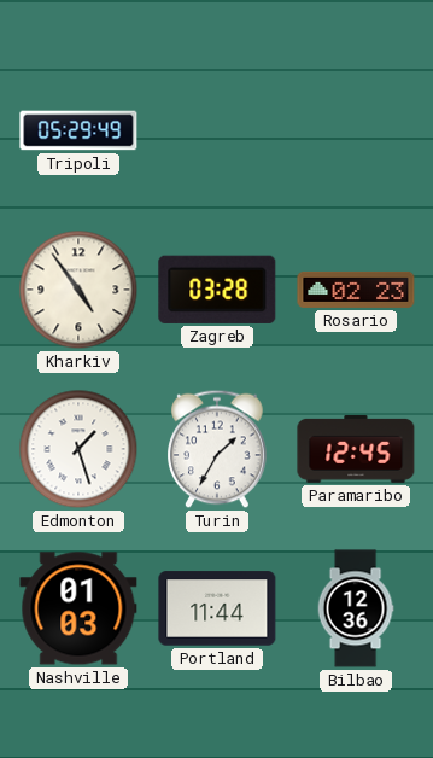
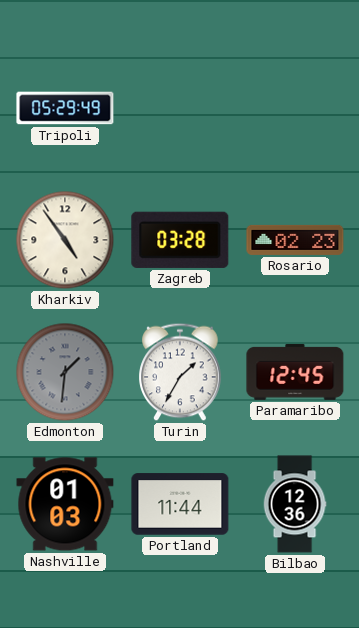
Edmonton: 1:27 -> 1:31
Edmonton dial: white -> grey
